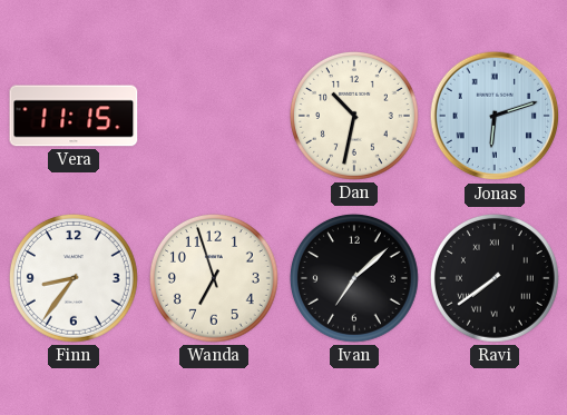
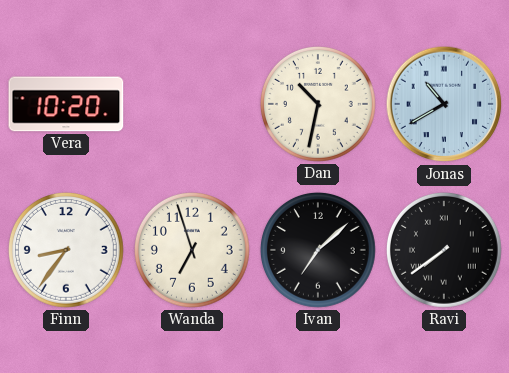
Vera: 11:15 -> 10:20
Jonas: 6:12 -> 10:40
